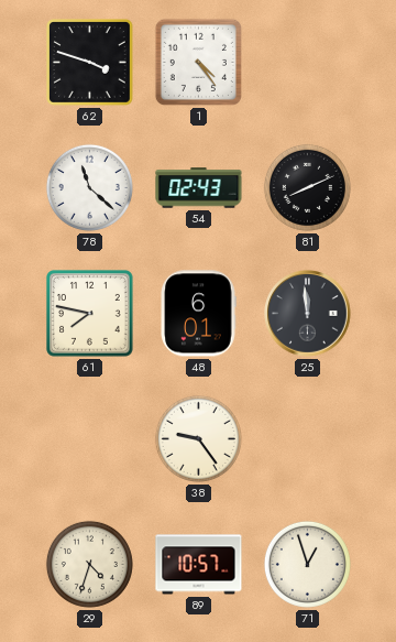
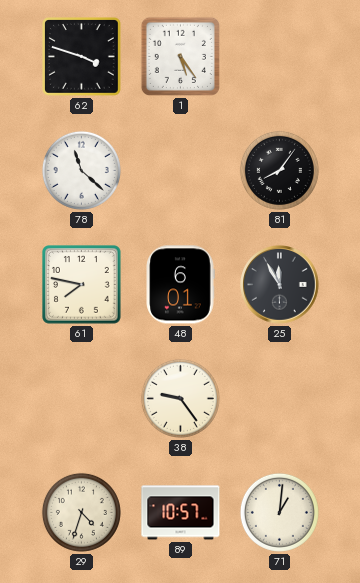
1: 4:24 -> 5:24
54: 02:43 -> none
81: 8:11 -> 8:06
25: 11:59 -> 11:55
71: 12:57 -> 1:01
